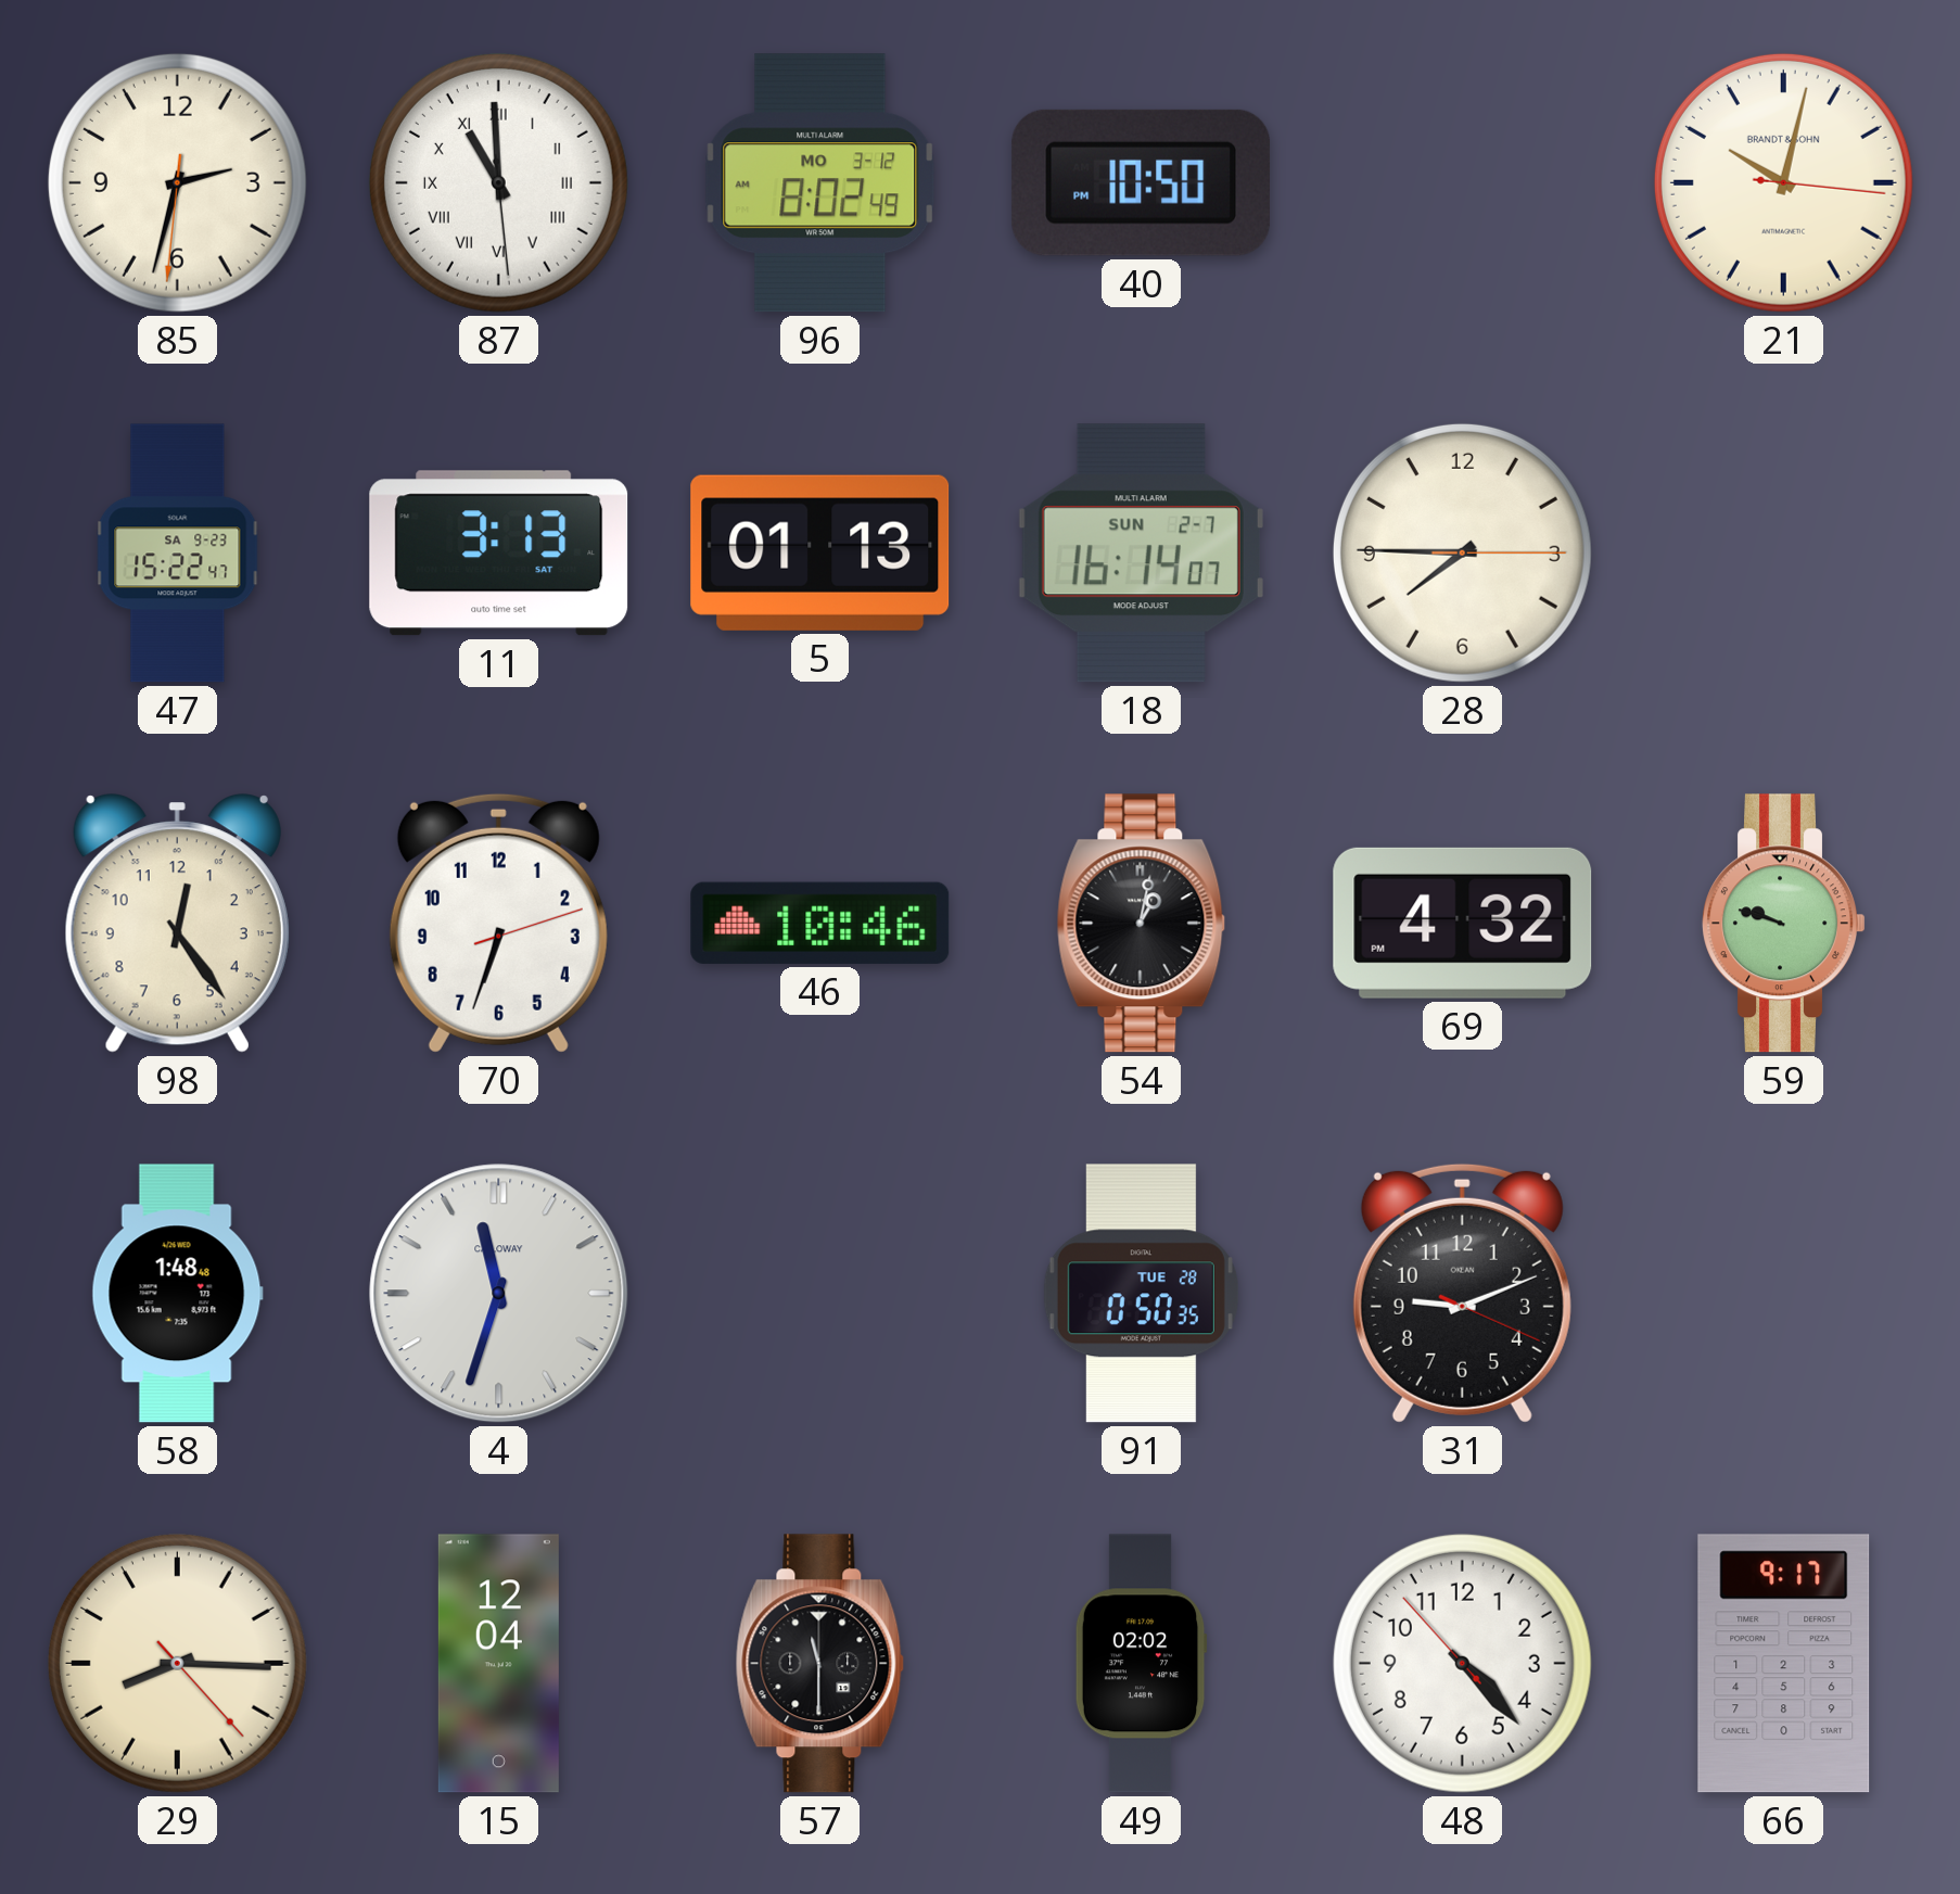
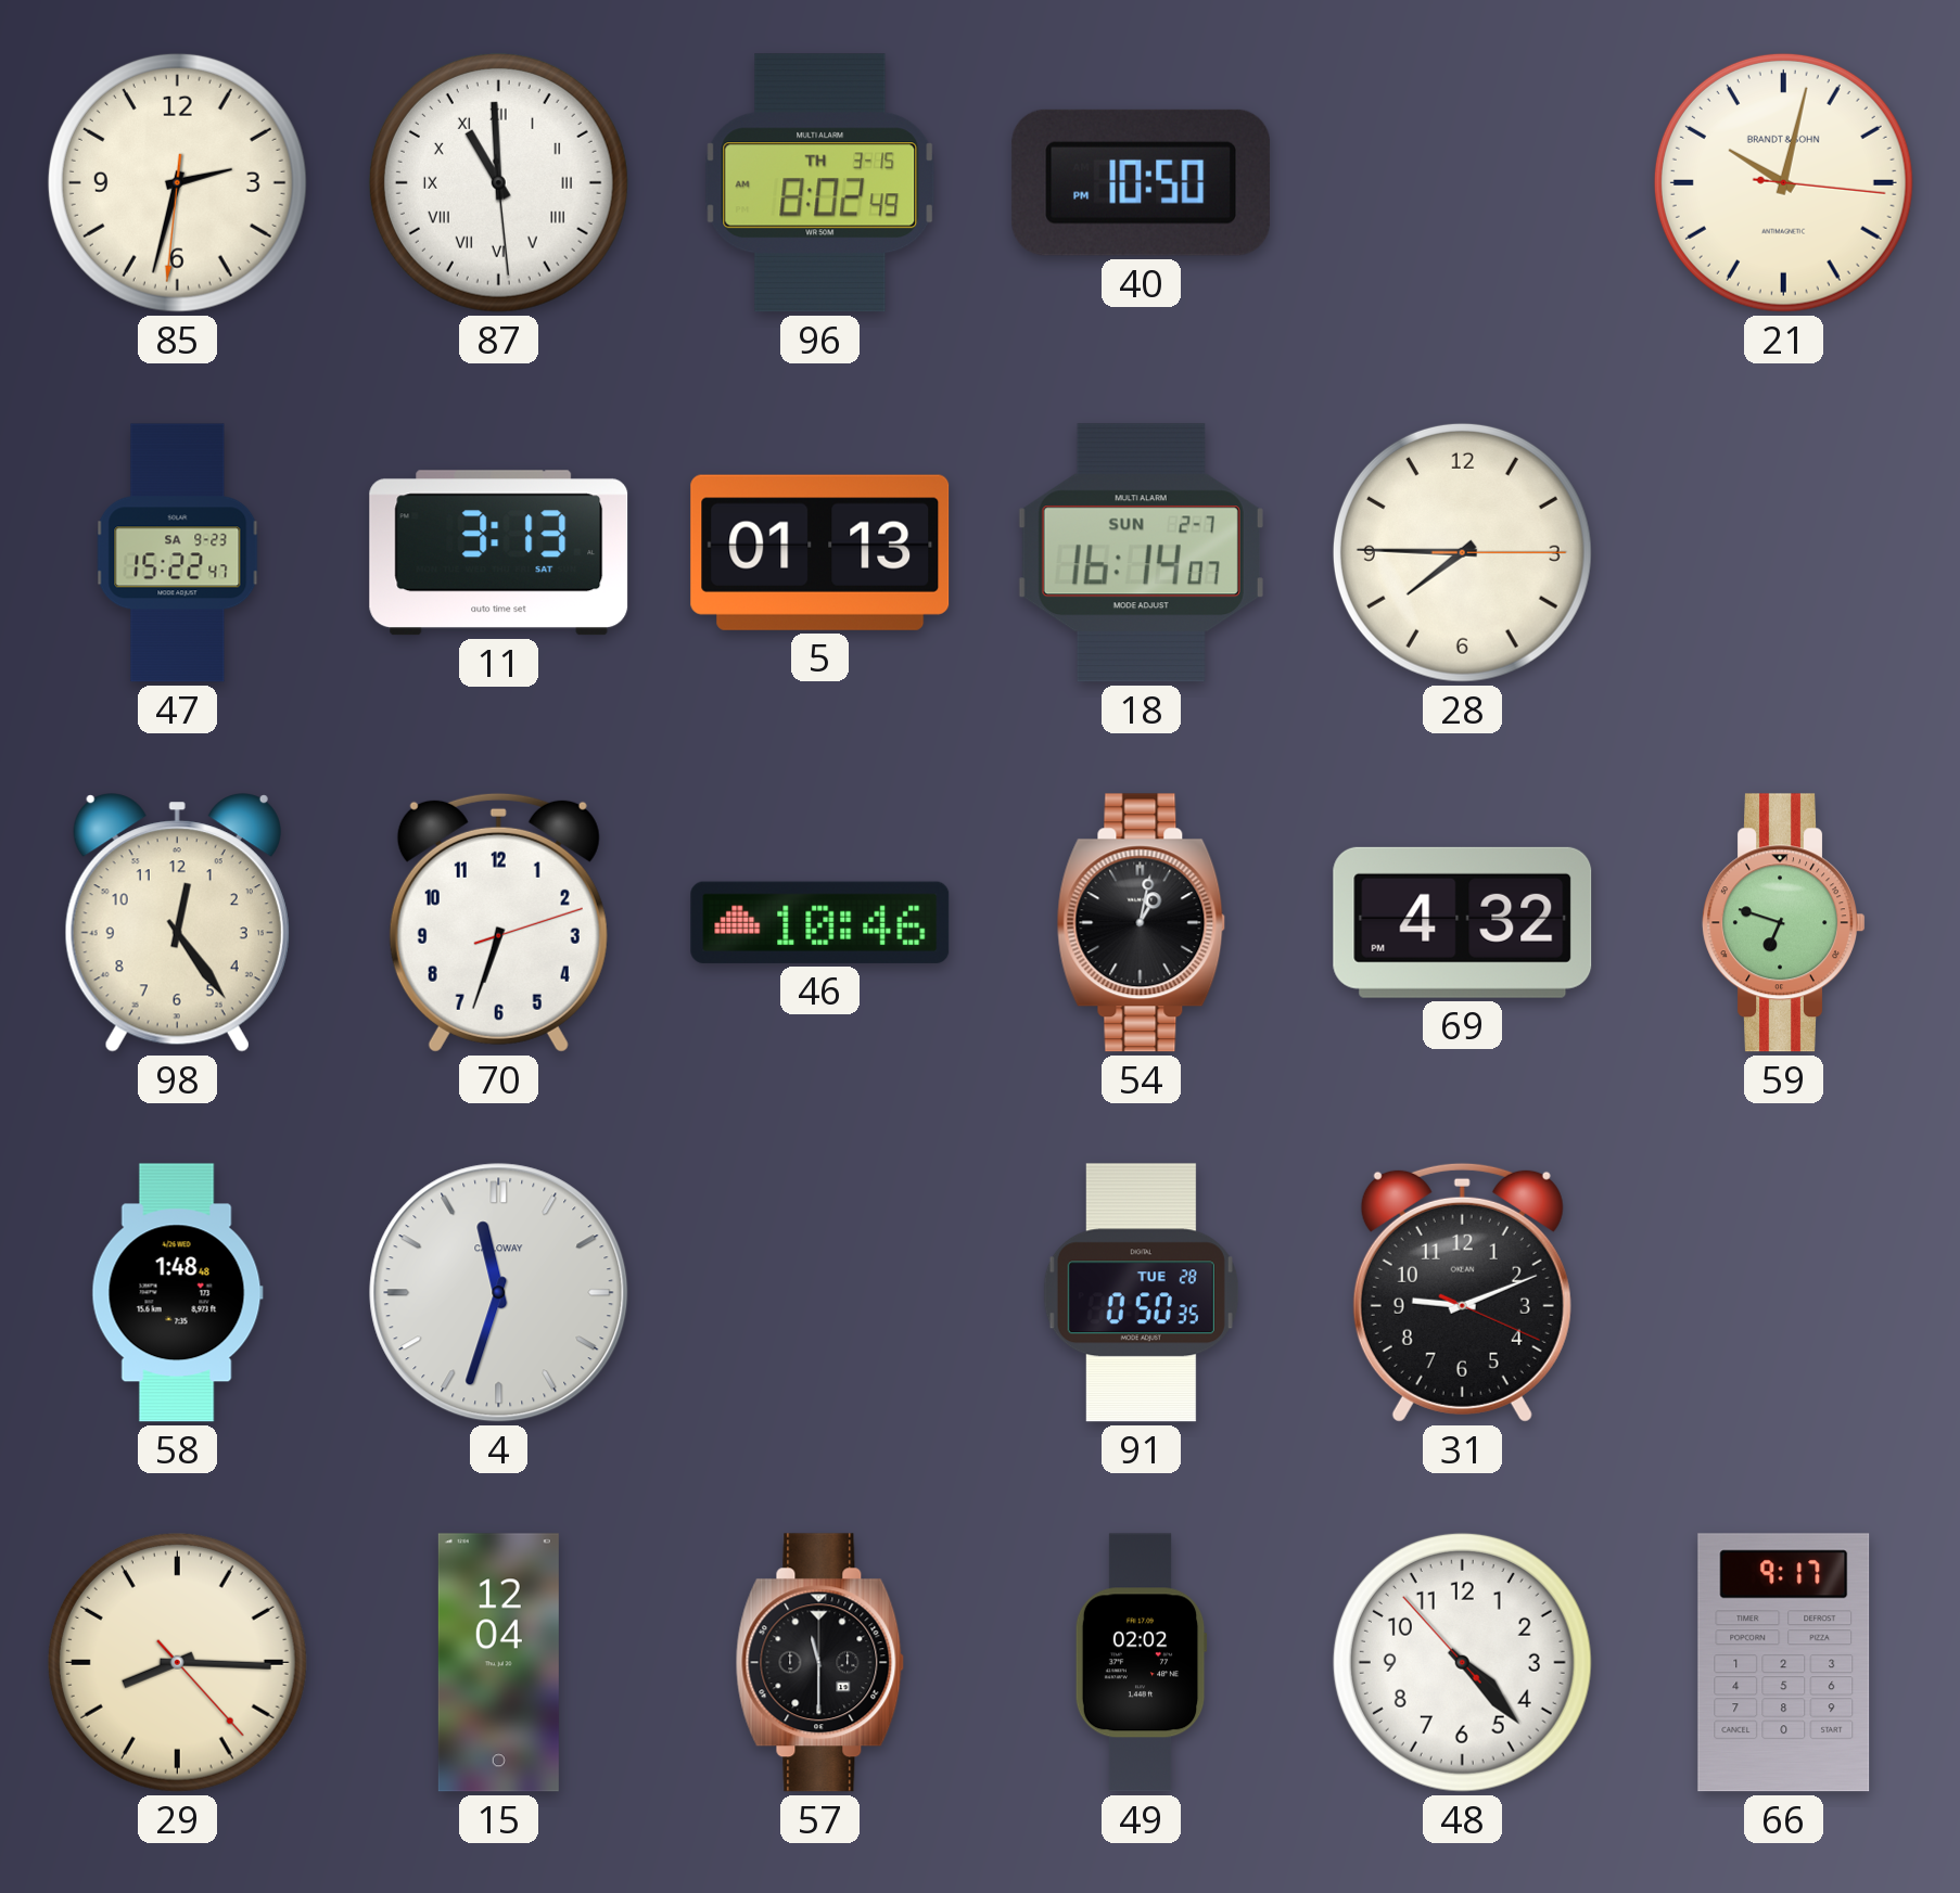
96 date: MO 3-12 -> TH 3-15
59: 9:48 -> 6:48
